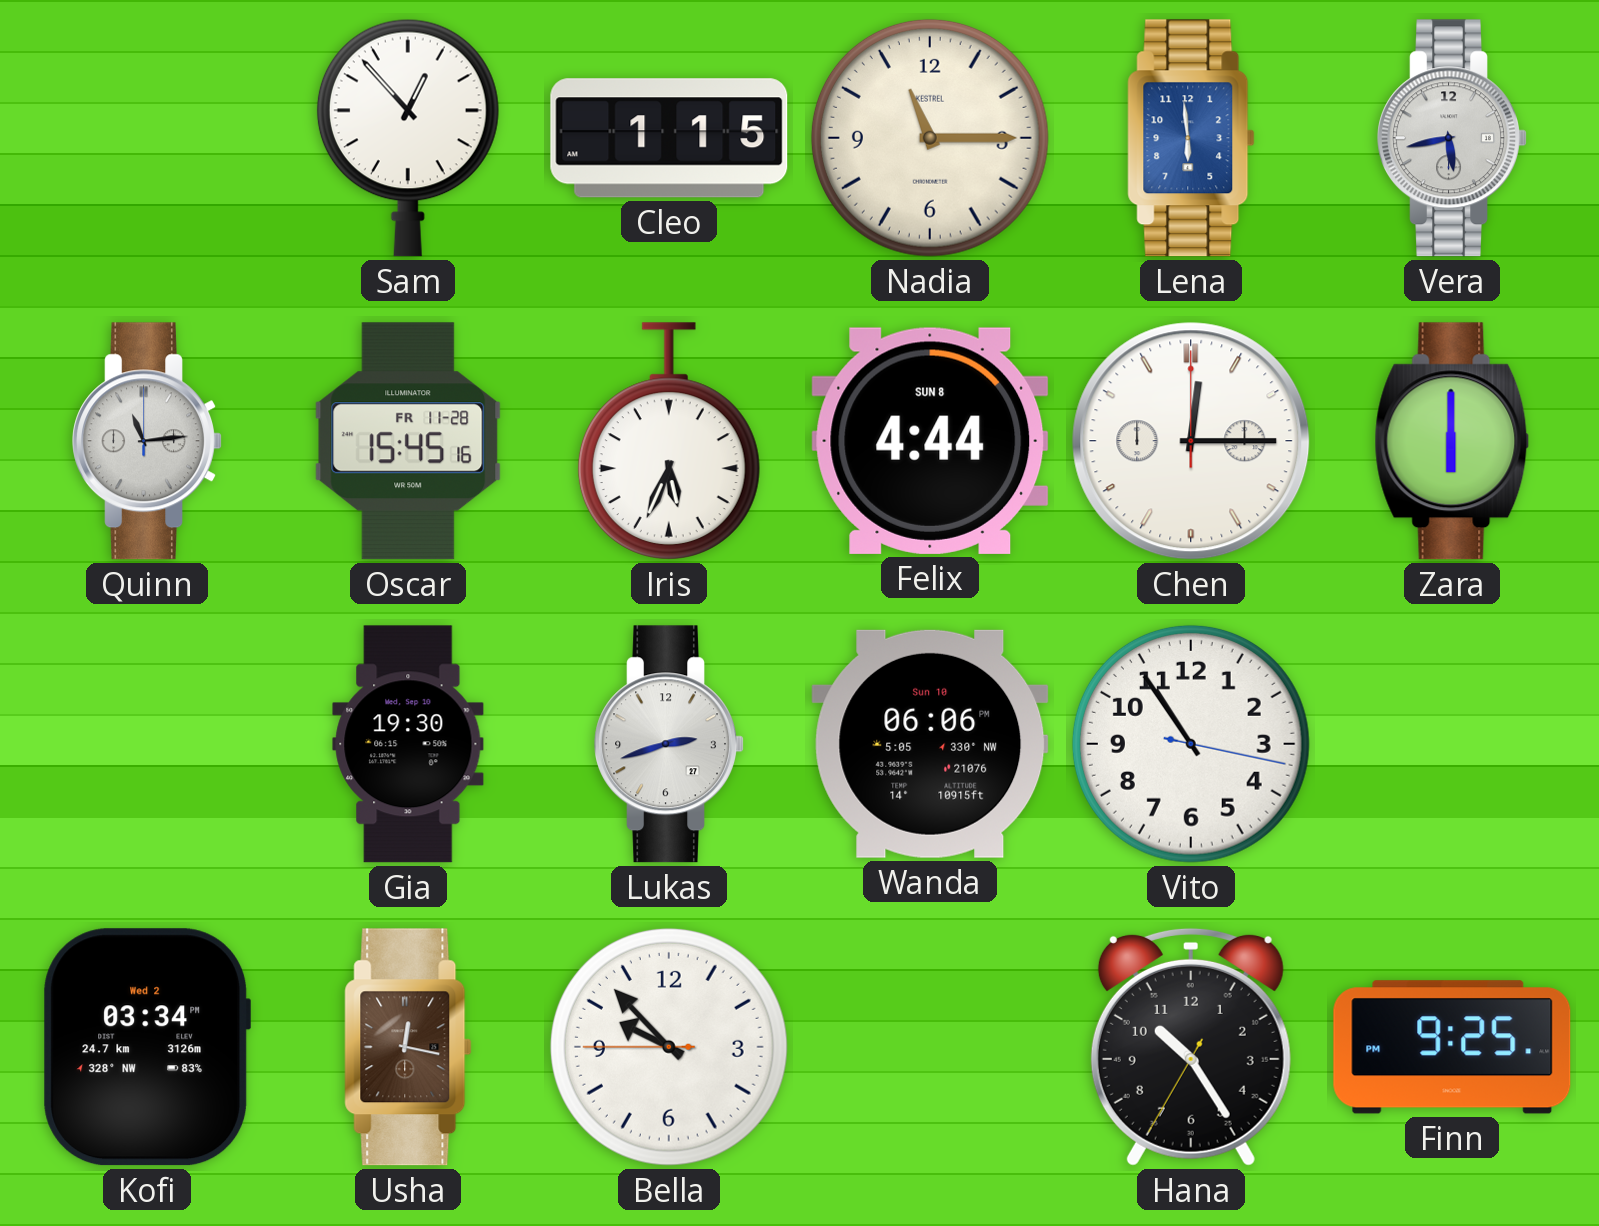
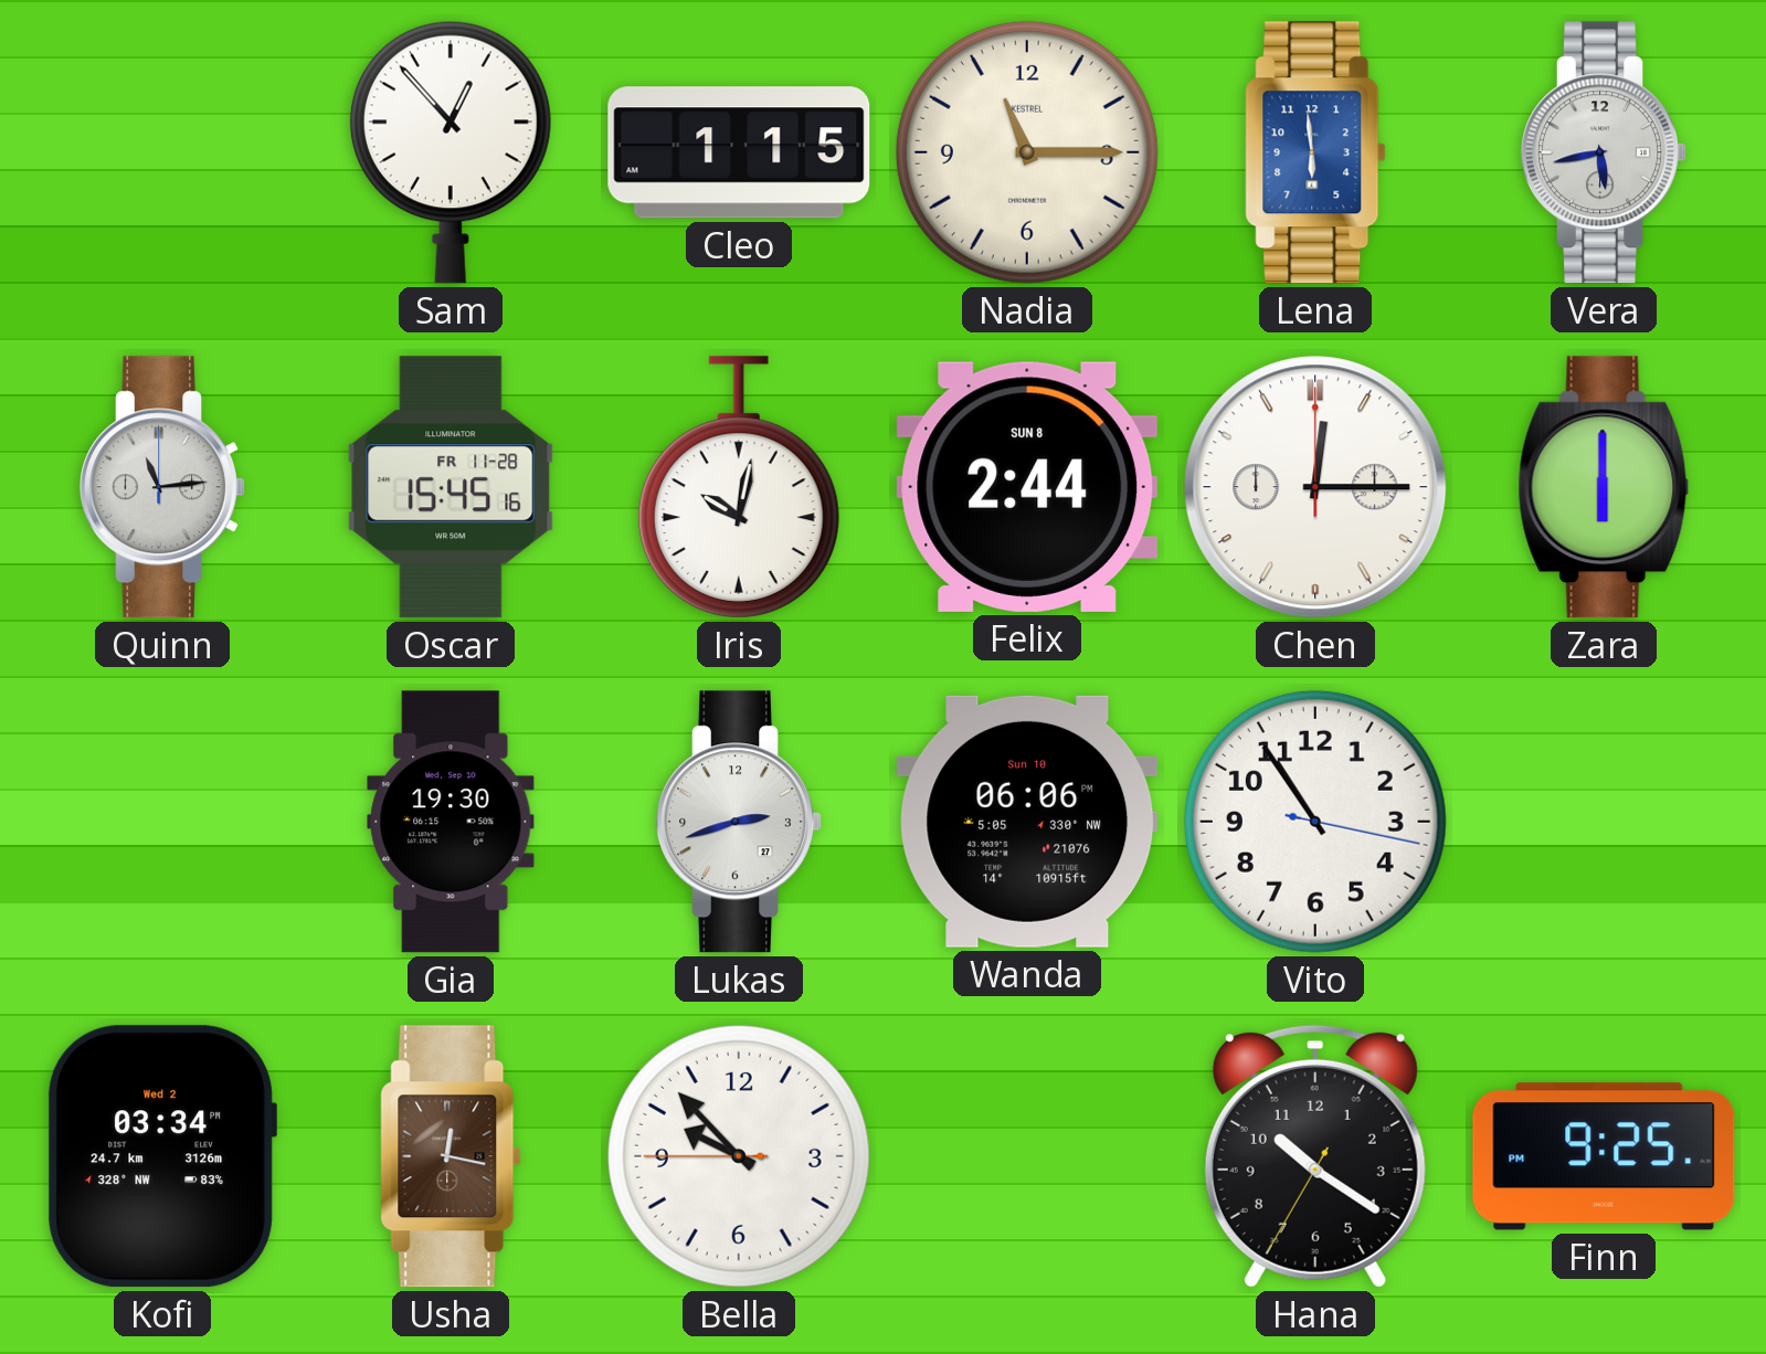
Iris: 5:34 -> 10:02
Felix: 4:44 -> 2:44
Hana: 10:24 -> 10:20
